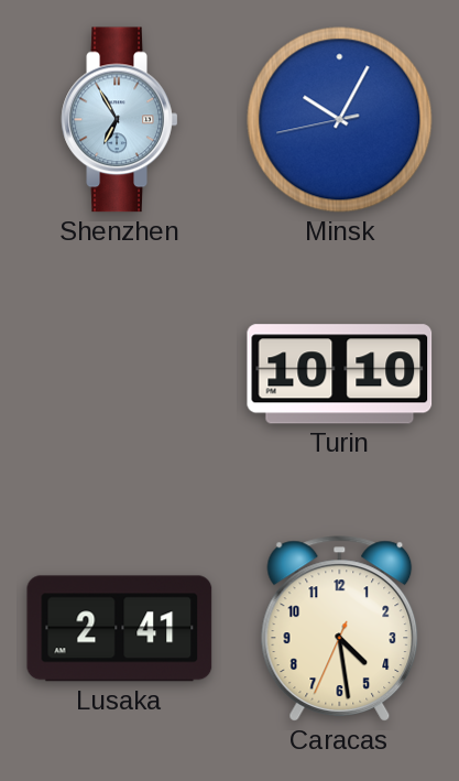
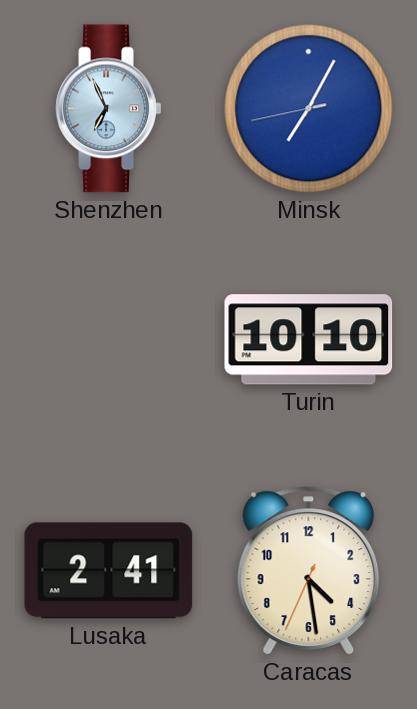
Shenzhen: 6:55 -> 6:56
Minsk: 10:04 -> 7:04
